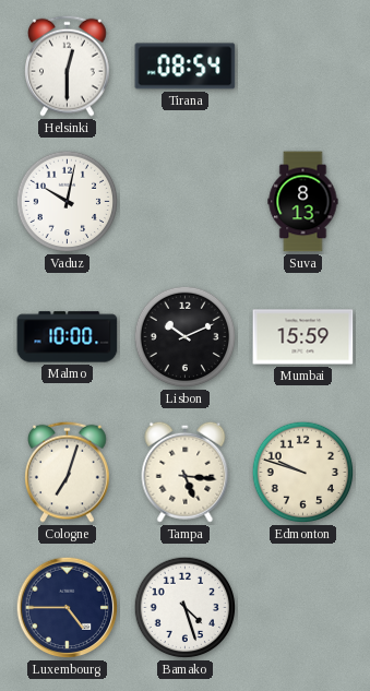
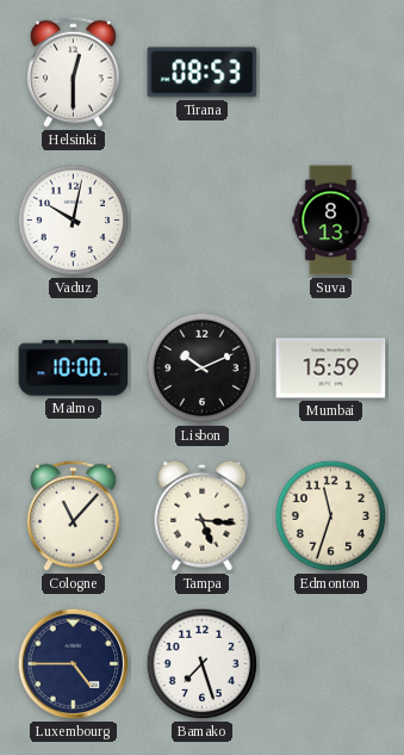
Tirana: 08:54 -> 08:53
Cologne: 7:03 -> 11:07
Edmonton: 9:48 -> 11:33
Bamako: 4:27 -> 7:27
